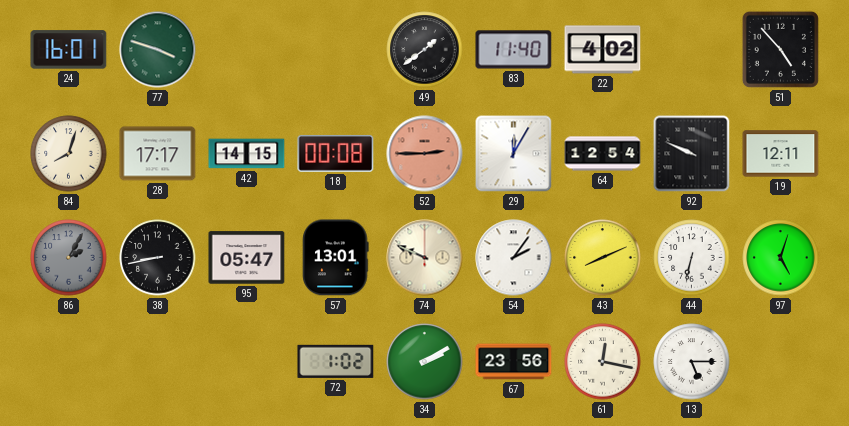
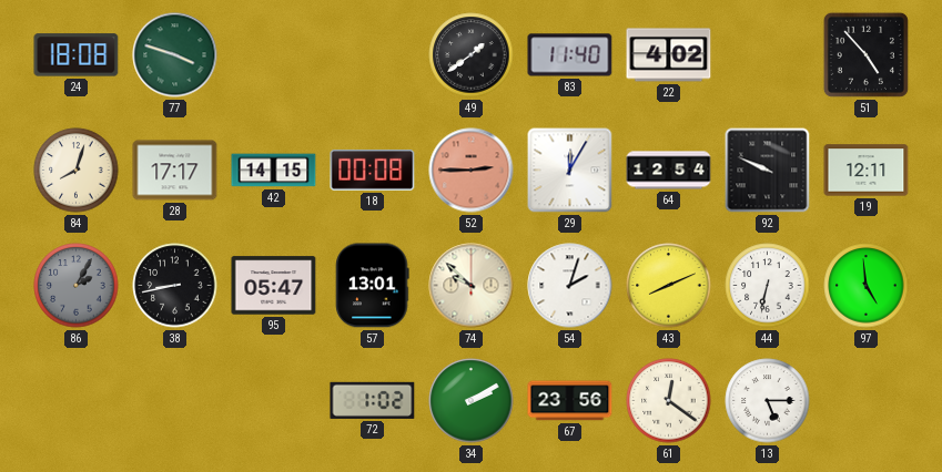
24: 16:01 -> 18:08
74: 9:49 -> 9:52
54: 2:06 -> 2:03
97: 5:03 -> 4:59
61: 12:17 -> 12:21
